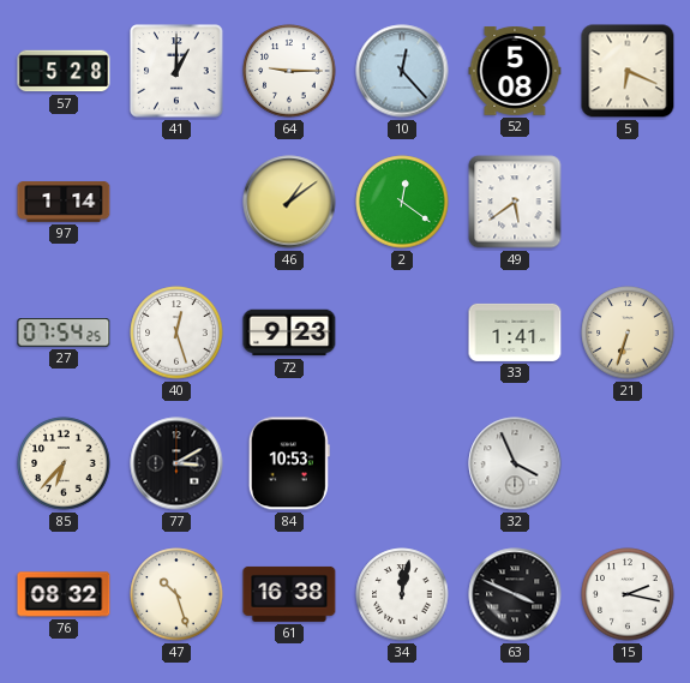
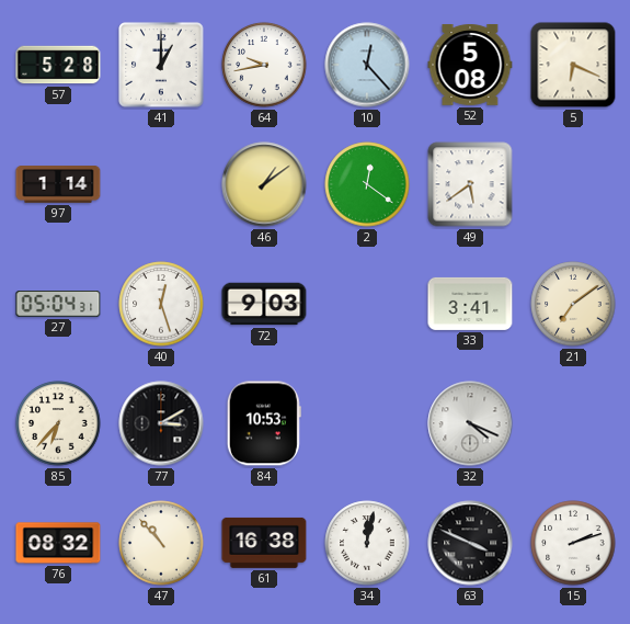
64: 9:15 -> 9:43
27: 07:54 -> 05:04
72: 9:23 -> 9:03
33: 1:41 -> 3:41
21: 6:33 -> 7:09
32: 3:56 -> 4:19
47: 10:27 -> 10:53
15: 2:17 -> 2:12
